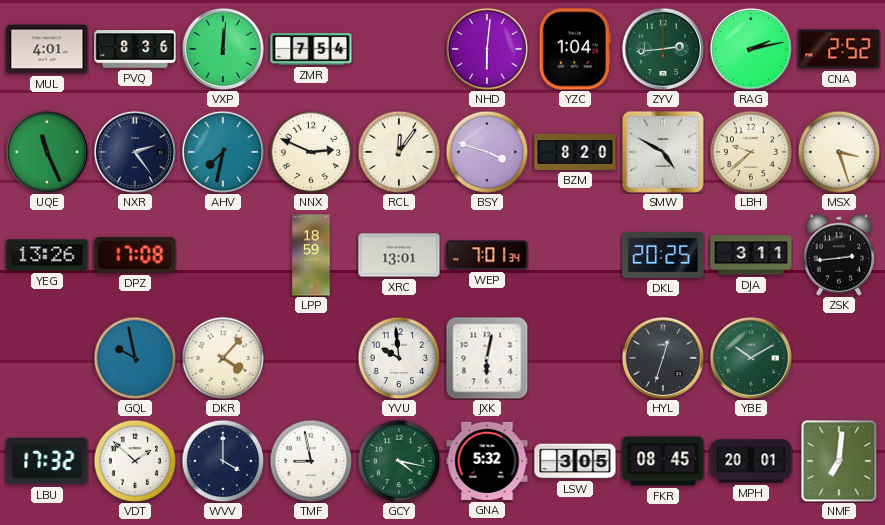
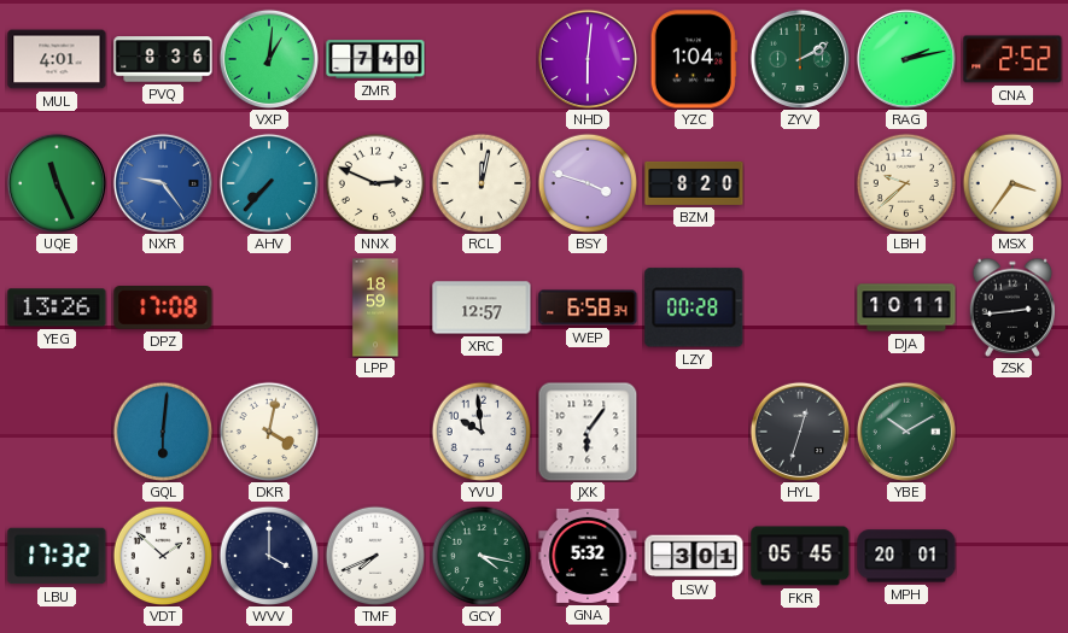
VXP: 12:01 -> 1:01
ZMR: 7:54 -> 7:40
ZYV: 2:44 -> 2:10
NXR: 2:24 -> 9:24
NXR dial: navy -> blue
AHV: 7:32 -> 7:37
RCL: 12:06 -> 12:02
SMW: 4:50 -> none
MSX: 3:27 -> 3:36
XRC: 13:01 -> 12:57
WEP: 7:01 -> 6:58
LZY: none -> 00:28
DKL: 20:25 -> none
DJA: 3:11 -> 10:11
GQL: 9:58 -> 6:01
DKR: 4:07 -> 4:02
JXK: 6:02 -> 6:06
TMF: 8:58 -> 7:41
LSW: 3:05 -> 3:01
FKR: 08:45 -> 05:45
NMF: 7:01 -> none
